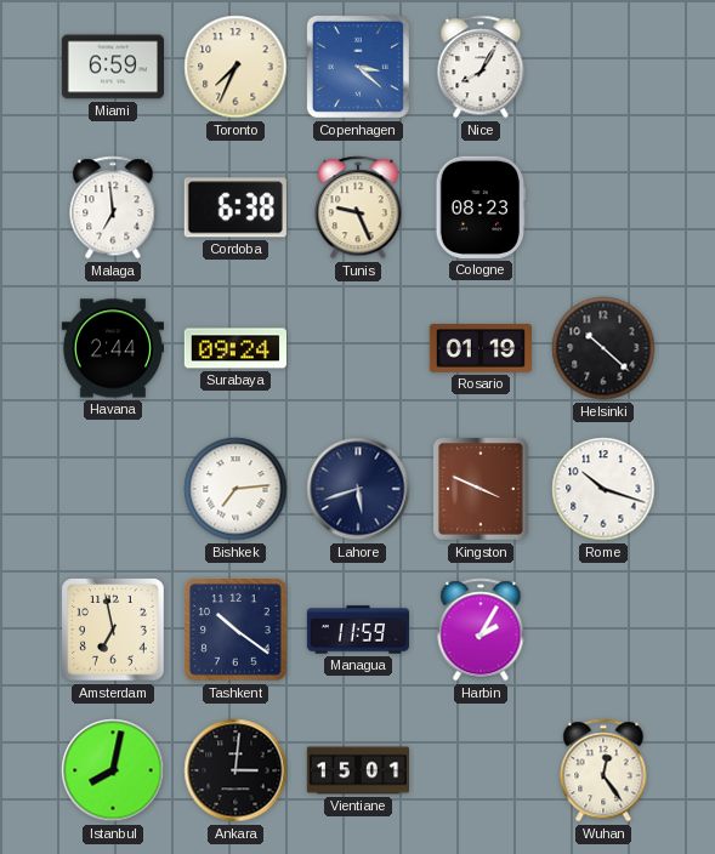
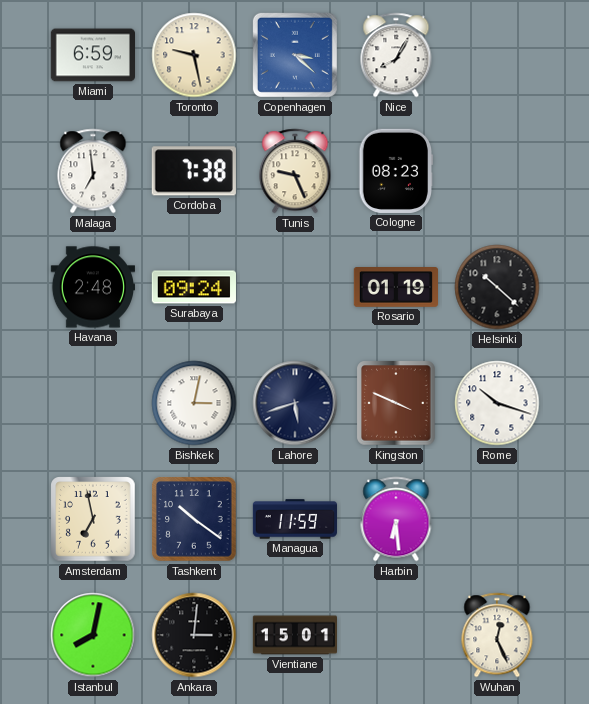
Toronto: 7:34 -> 9:28
Cordoba: 6:38 -> 7:38
Havana: 2:44 -> 2:48
Bishkek: 7:14 -> 3:02
Harbin: 2:05 -> 6:29
Wuhan: 12:24 -> 12:26
